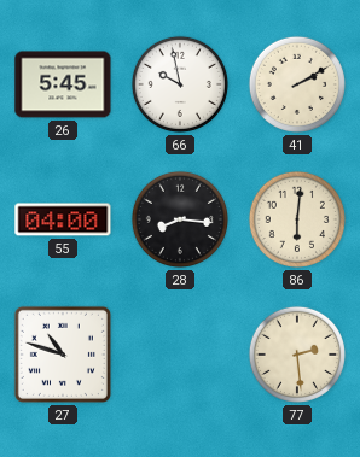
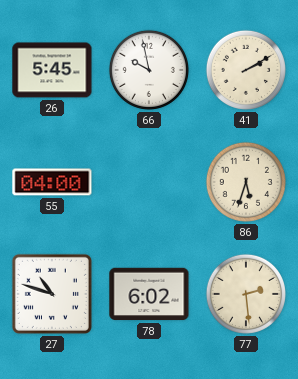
28: 8:16 -> none
86: 6:01 -> 5:33
78: none -> 6:02
